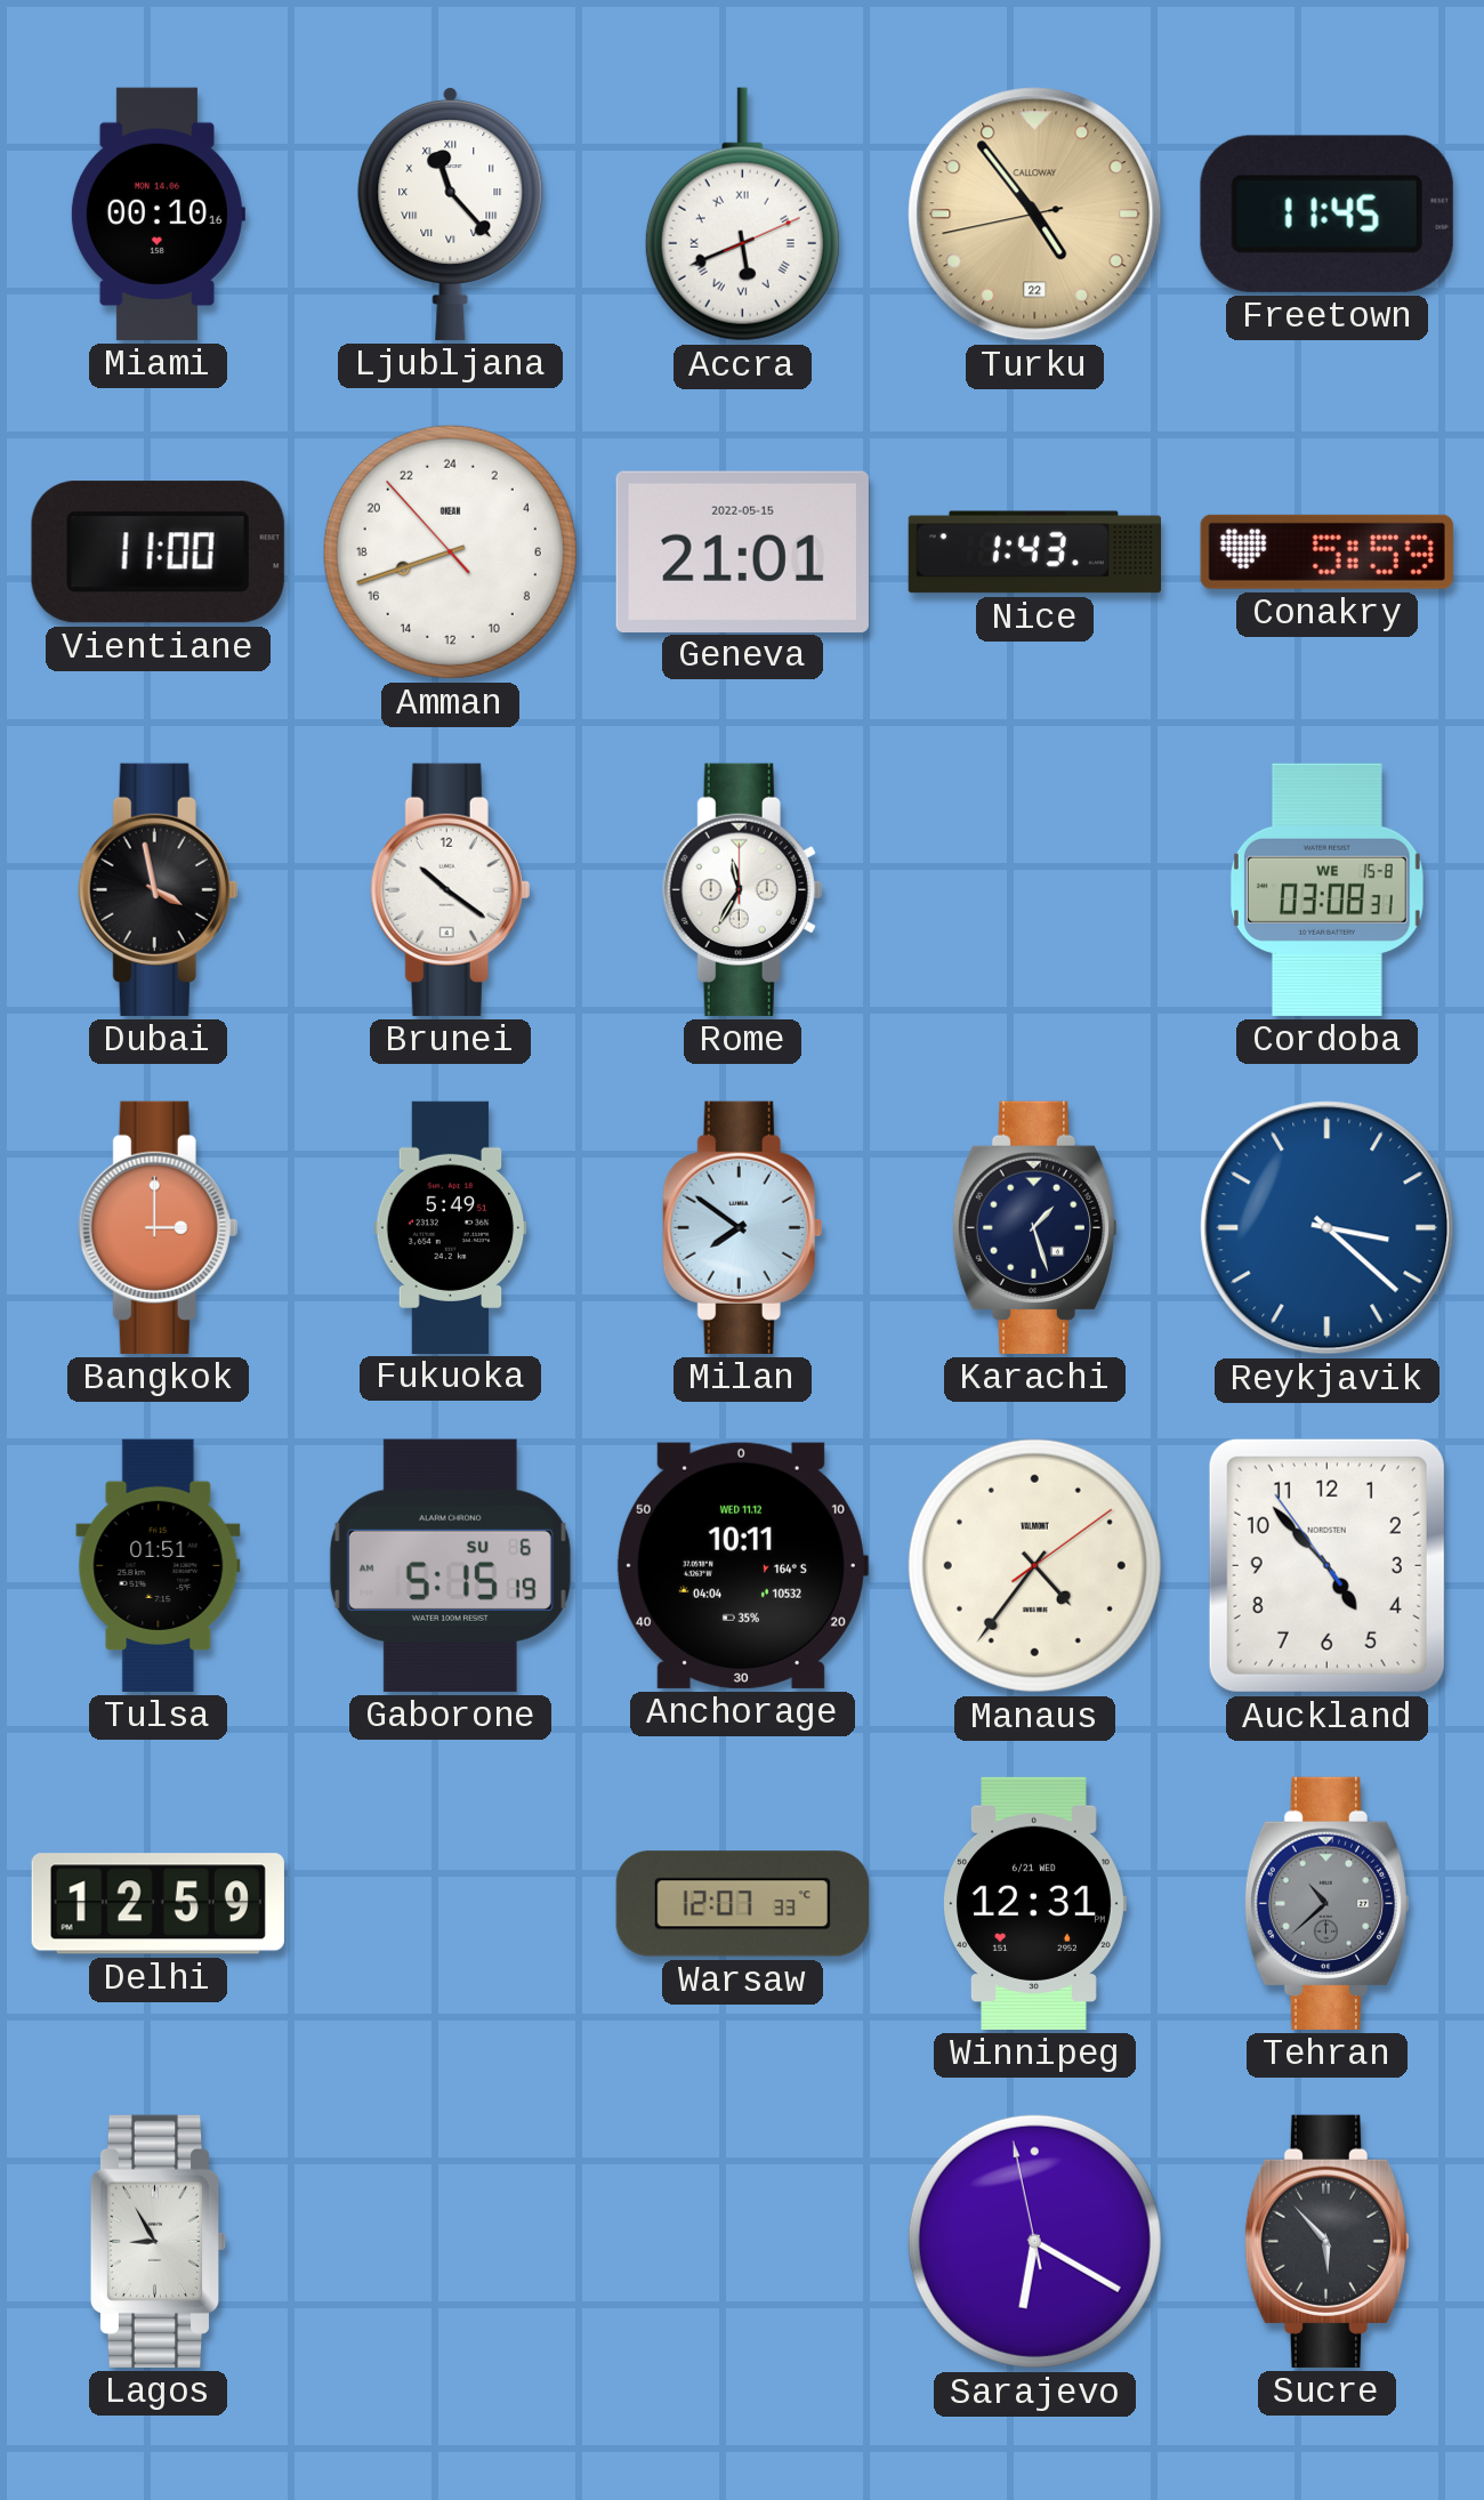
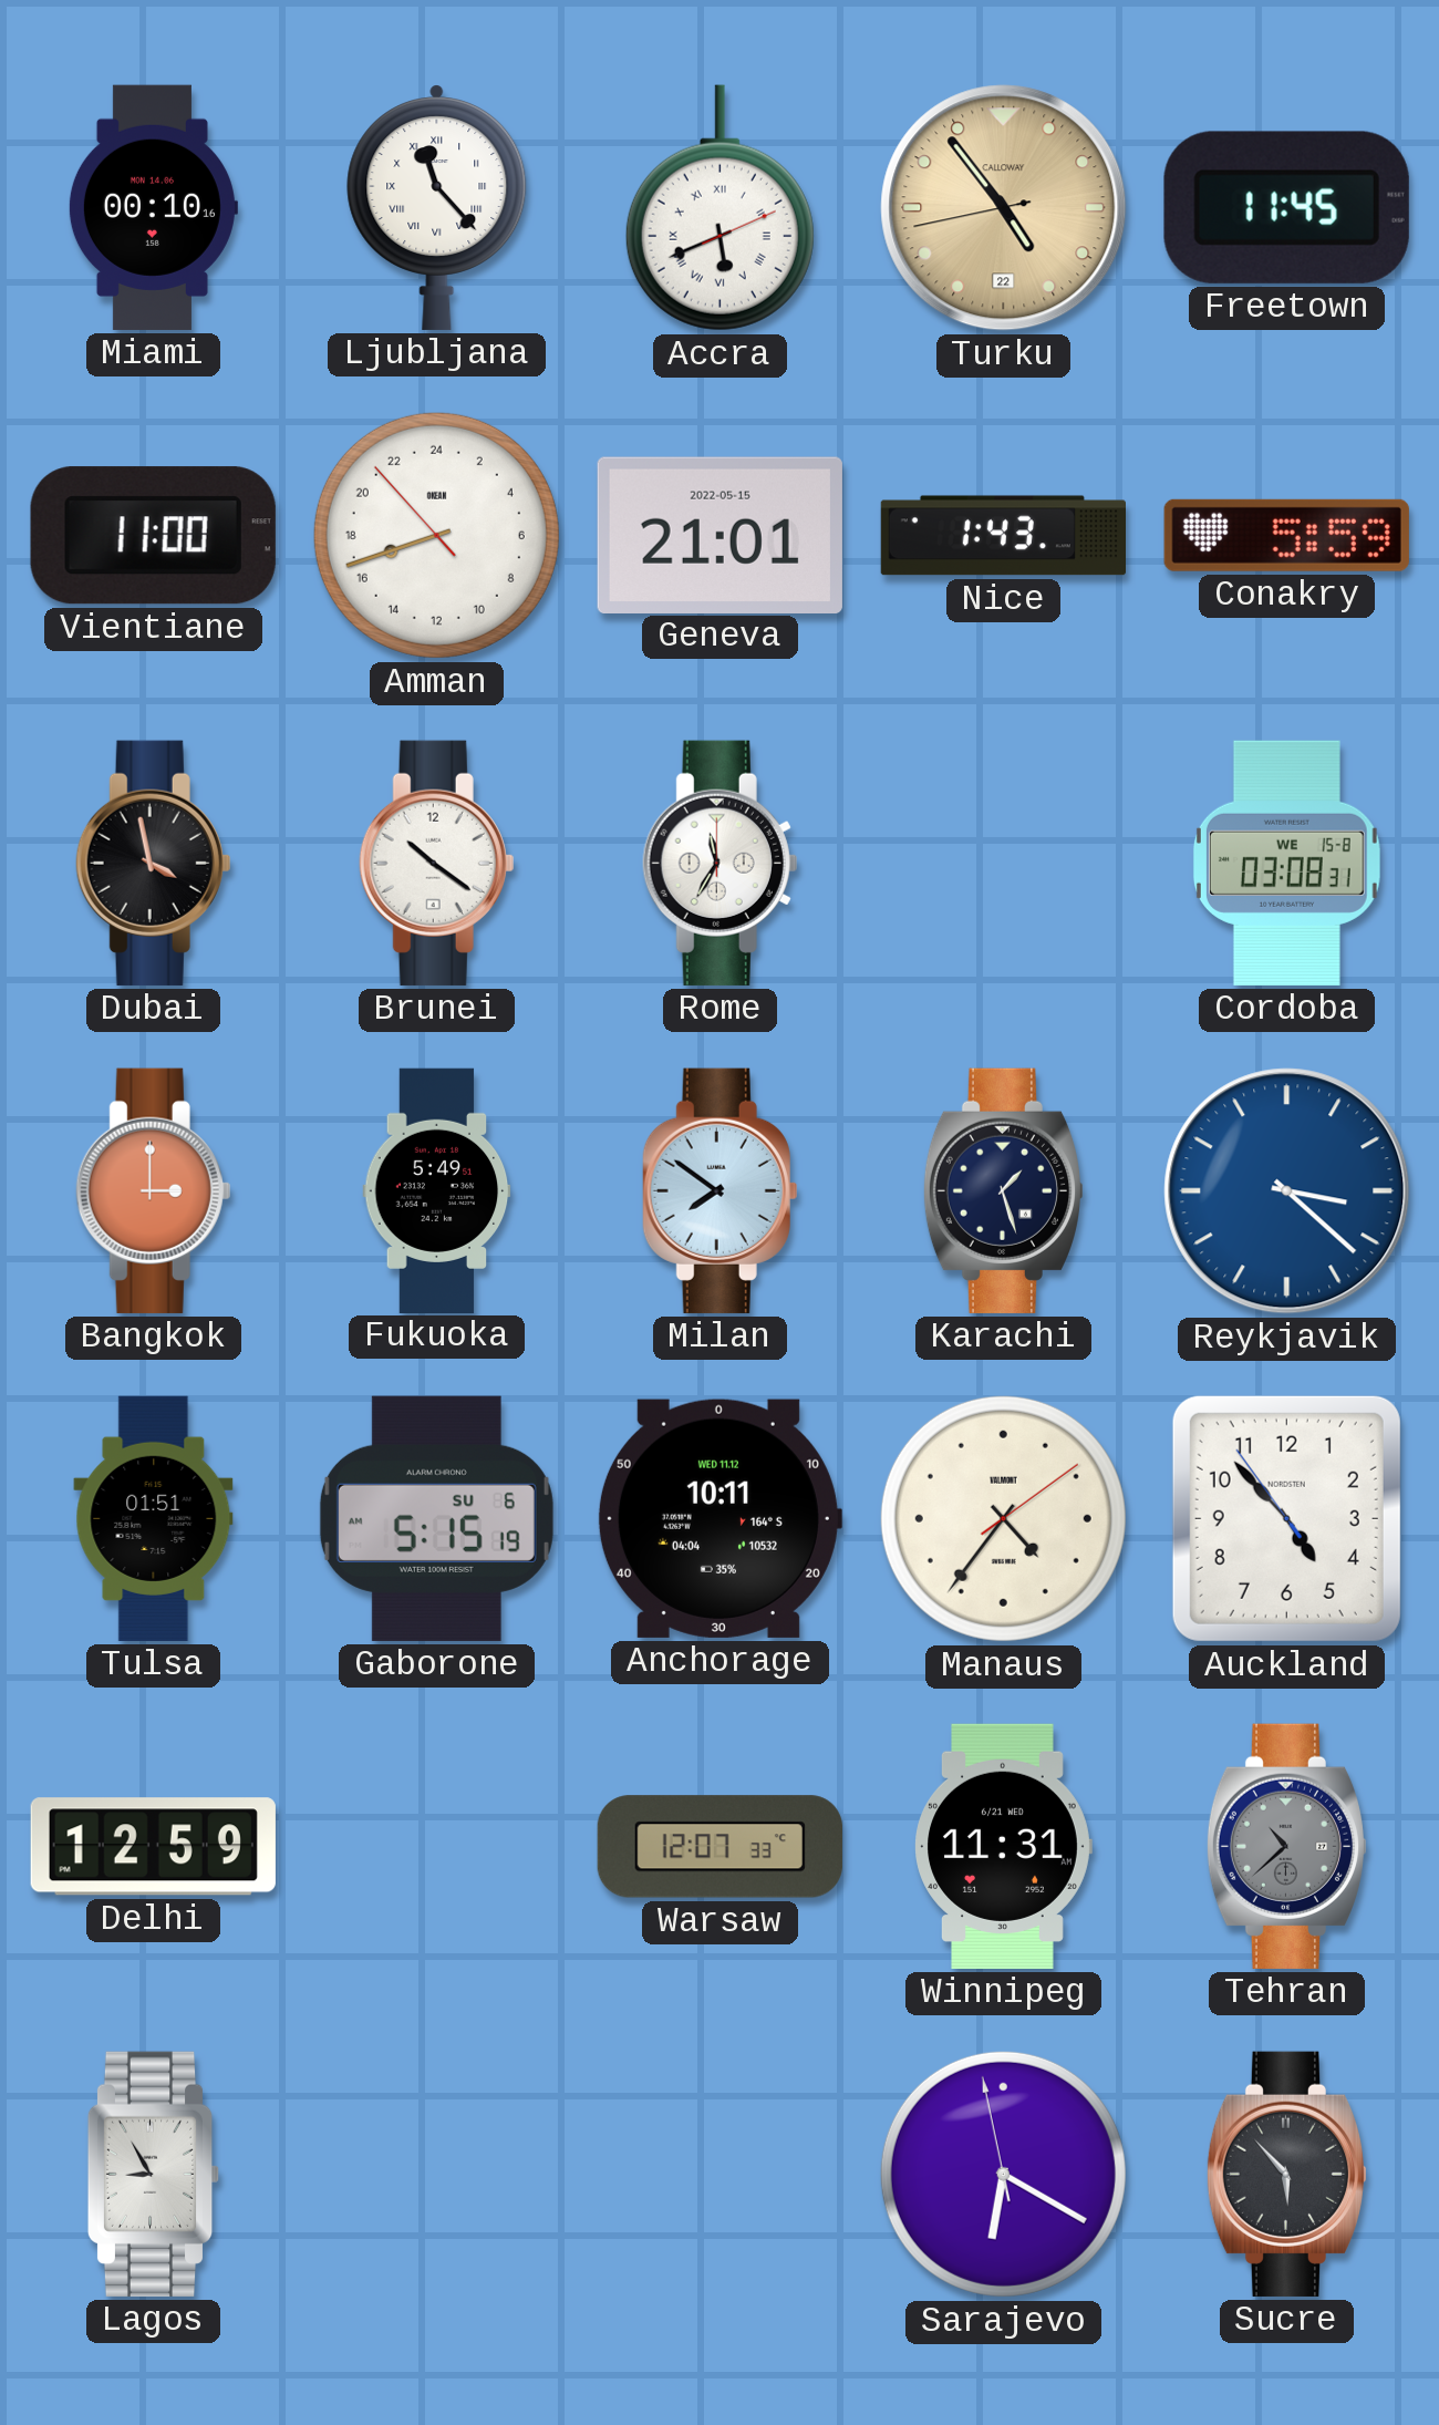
Winnipeg: 12:31 -> 11:31
